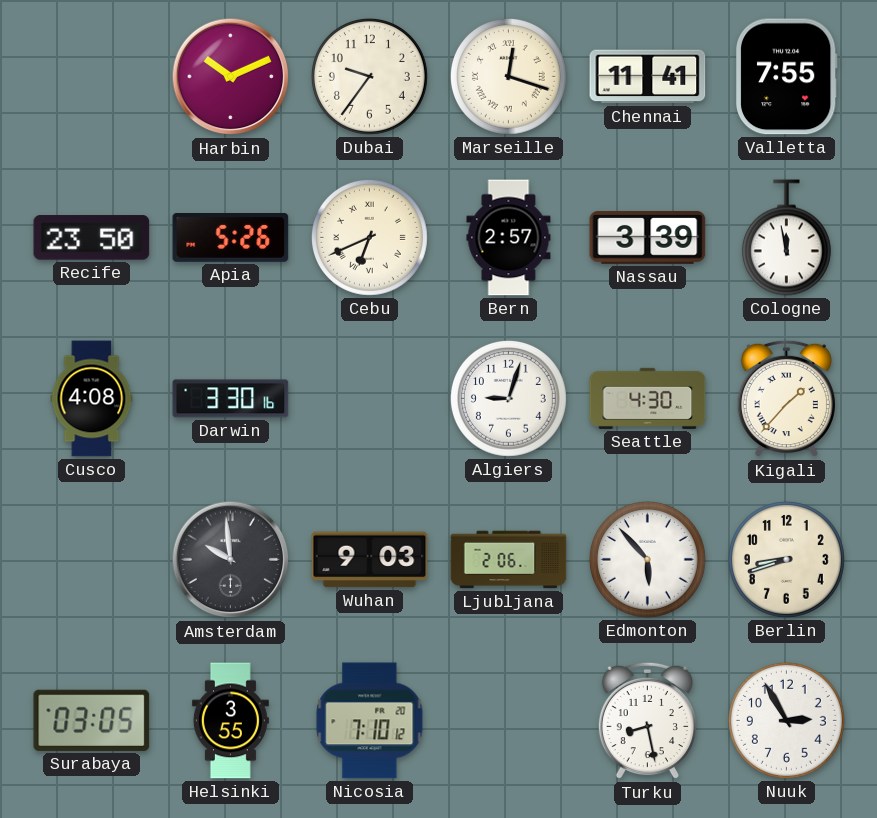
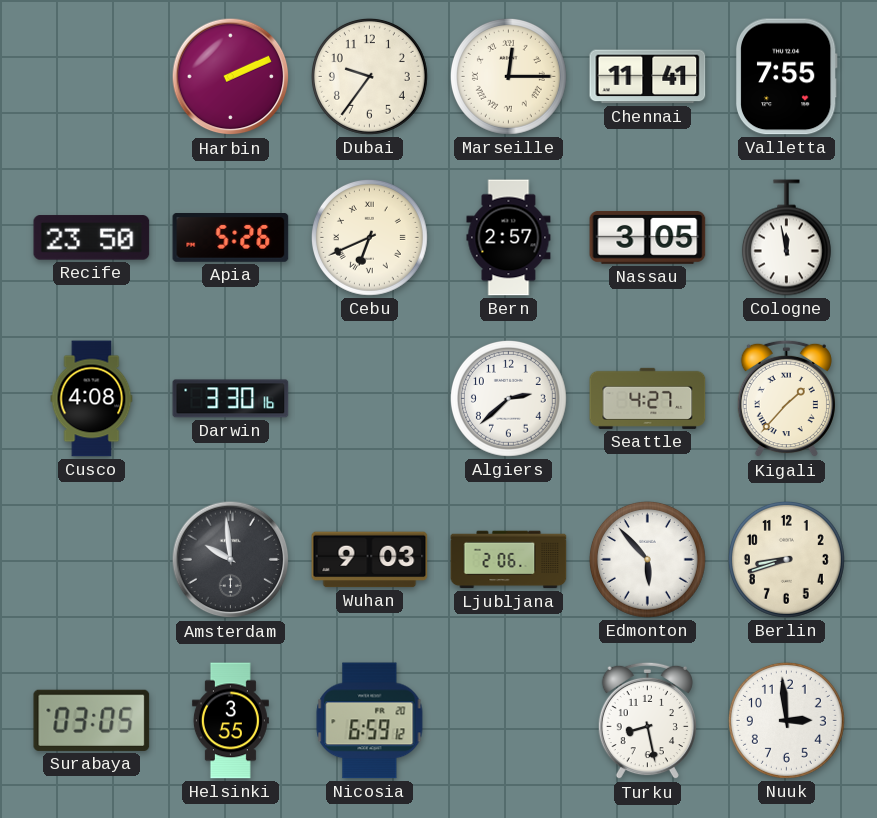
Harbin: 10:11 -> 2:11
Marseille: 12:18 -> 12:15
Nassau: 3:39 -> 3:05
Algiers: 9:03 -> 2:38
Seattle: 4:30 -> 4:27
Nicosia: 7:10 -> 6:59
Nuuk: 2:55 -> 2:59
